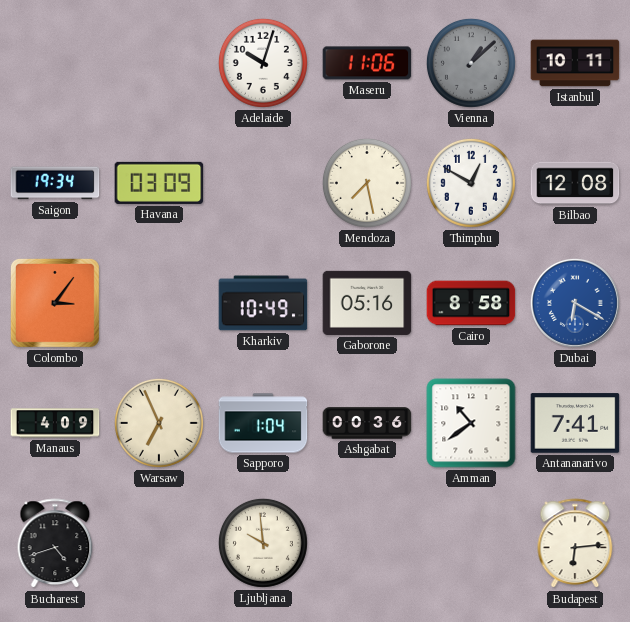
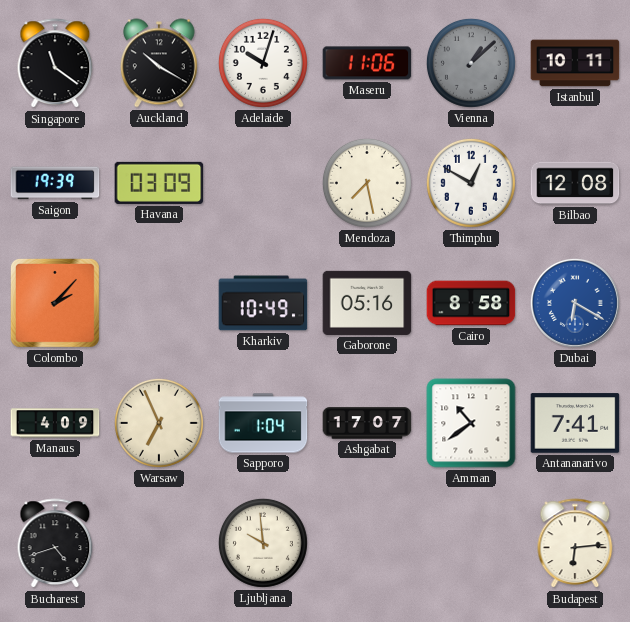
Singapore: none -> 11:21
Auckland: none -> 10:20
Saigon: 19:34 -> 19:39
Colombo: 3:06 -> 2:07
Ashgabat: 00:36 -> 17:07
